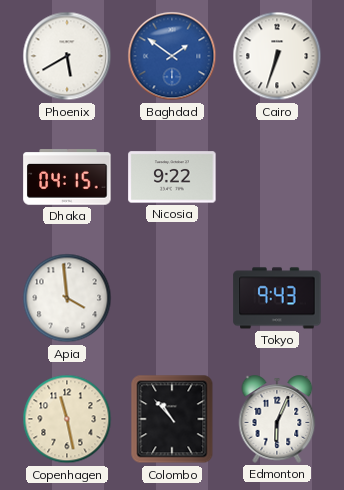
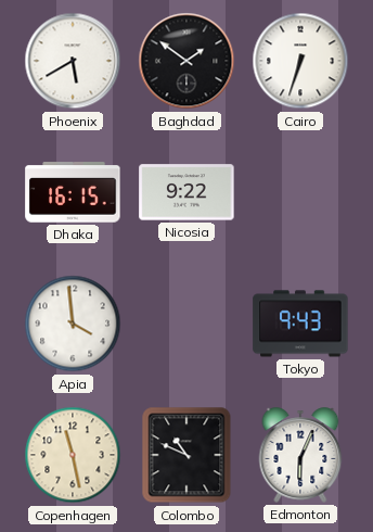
Baghdad dial: blue -> black
Dhaka: 04:15 -> 16:15
Colombo: 10:53 -> 10:49
